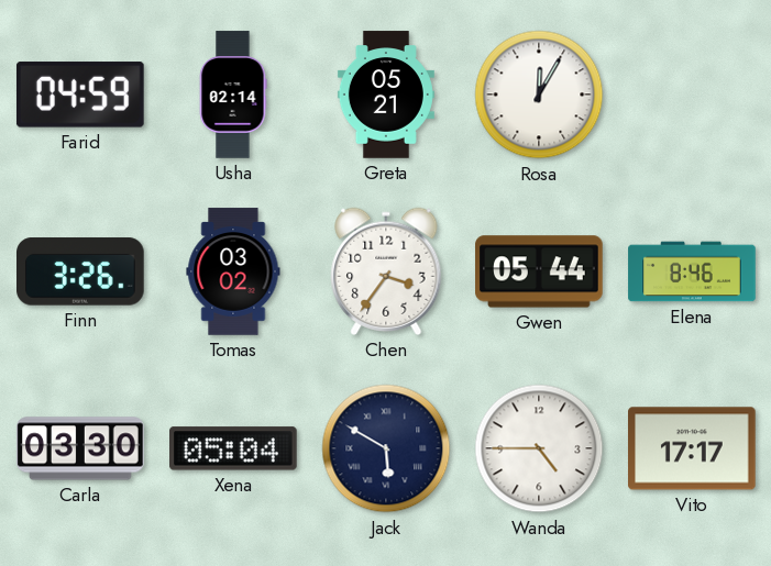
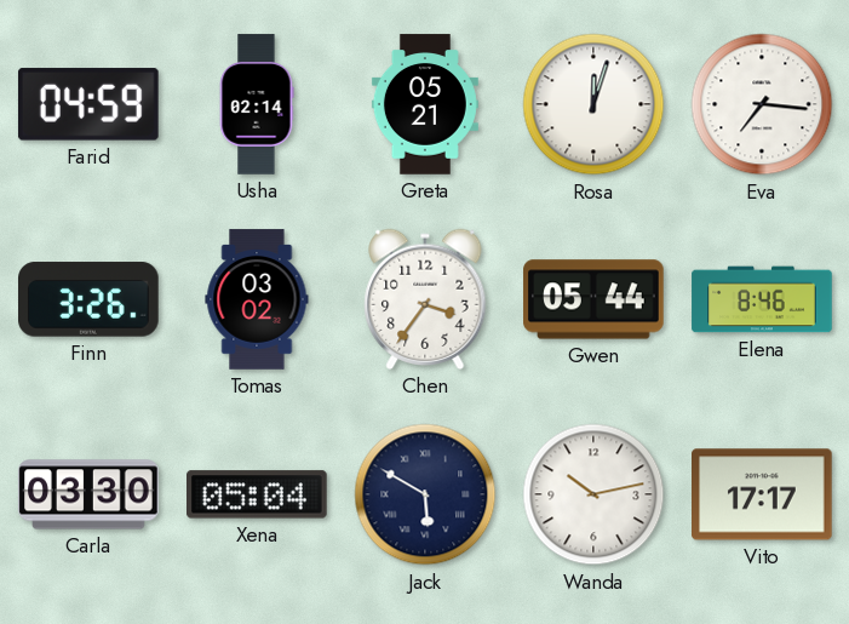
Rosa: 12:05 -> 12:03
Eva: none -> 7:16
Wanda: 4:45 -> 10:13
